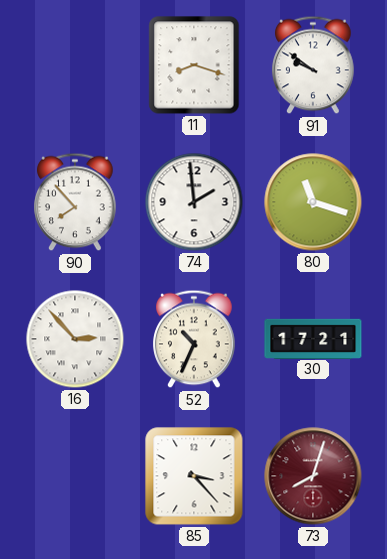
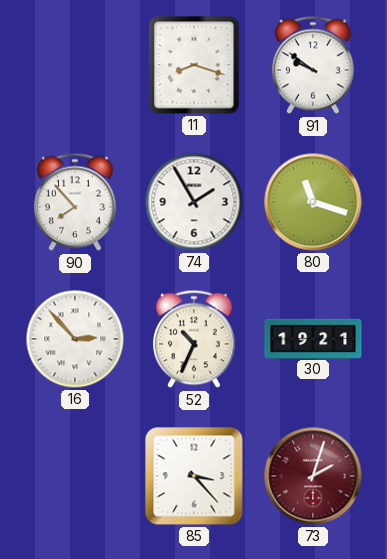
74: 1:59 -> 1:55
30: 17:21 -> 19:21
73: 8:03 -> 2:03
